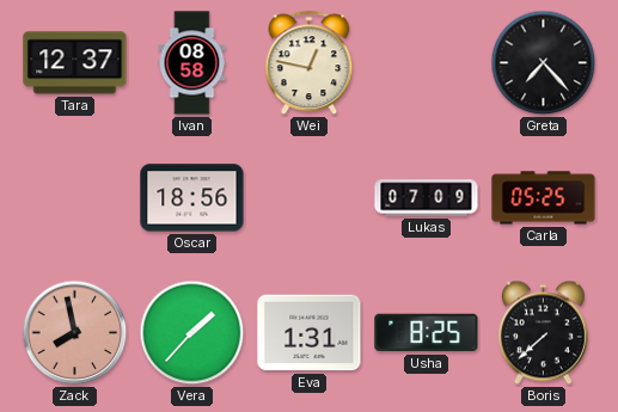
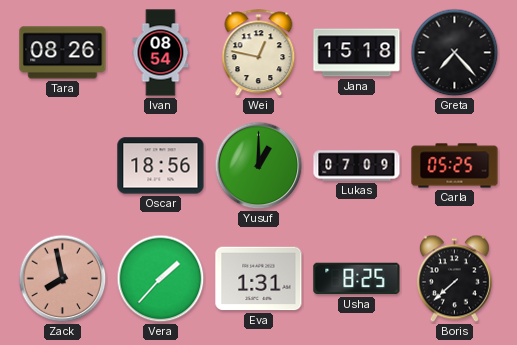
Tara: 12:37 -> 08:26
Ivan: 08:58 -> 08:54
Jana: none -> 15:18
Yusuf: none -> 1:00
